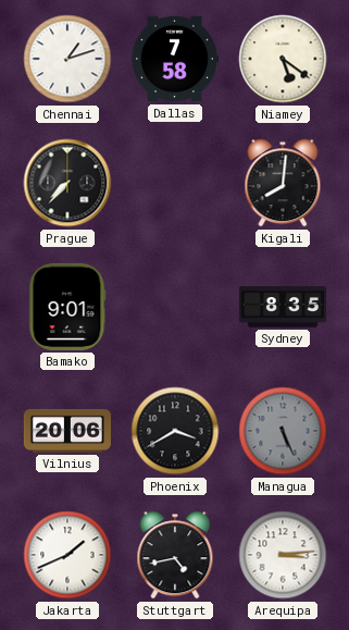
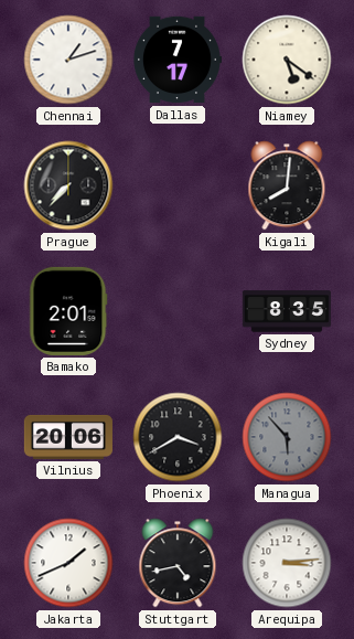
Dallas: 7:58 -> 7:17
Bamako: 9:01 -> 2:01
Managua: 5:26 -> 5:53
